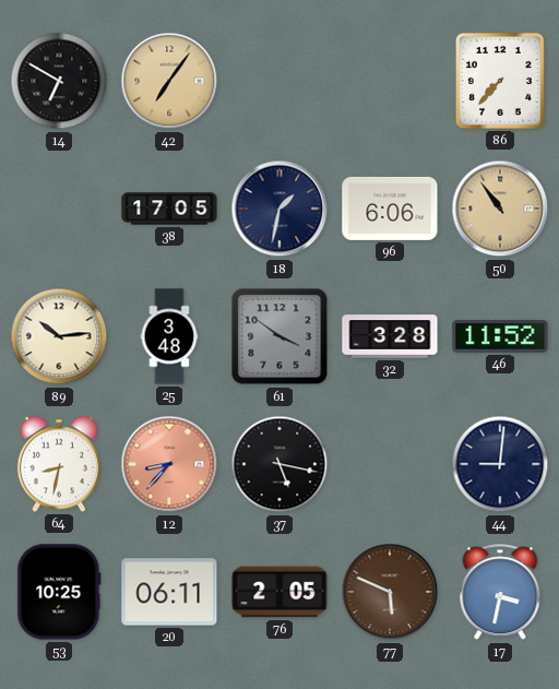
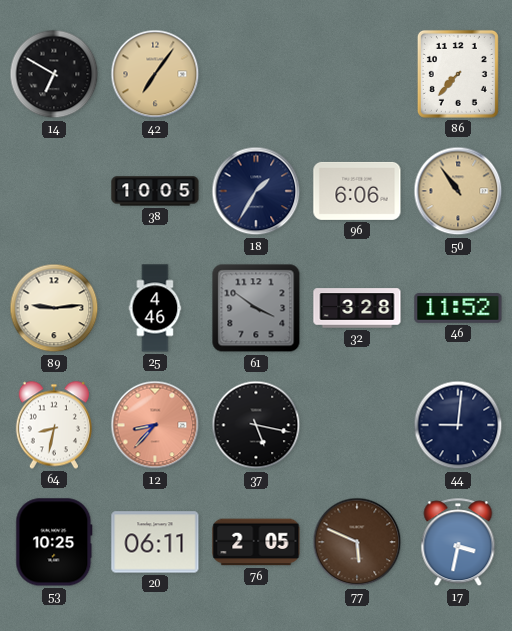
38: 17:05 -> 10:05
18: 1:32 -> 1:35
89: 10:14 -> 9:14
25: 3:48 -> 4:46
